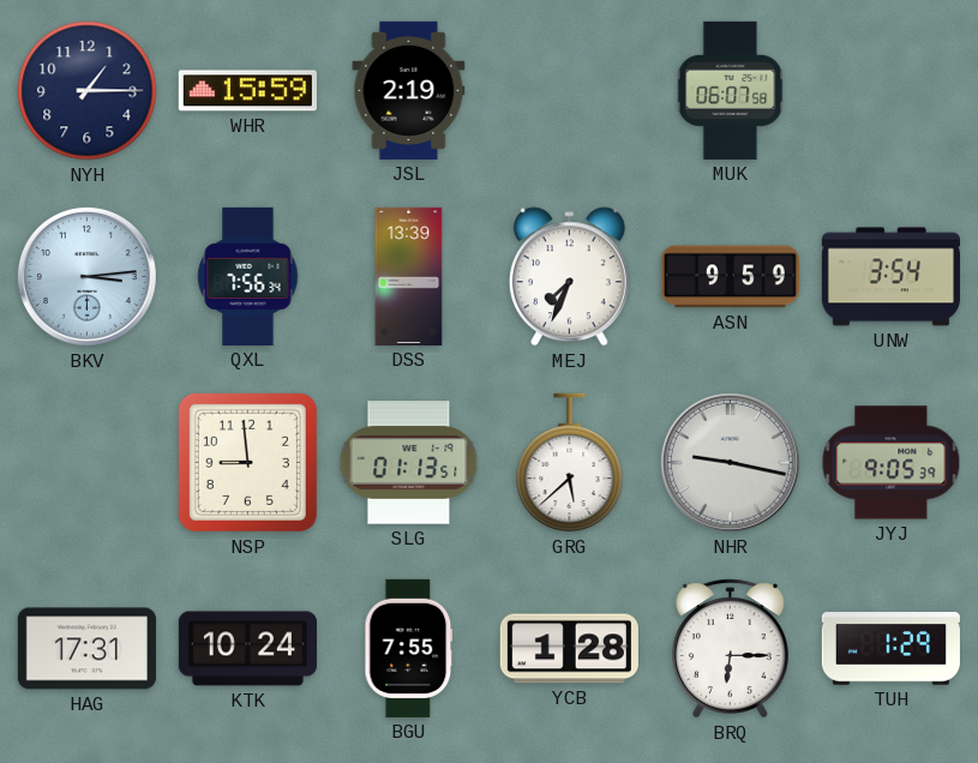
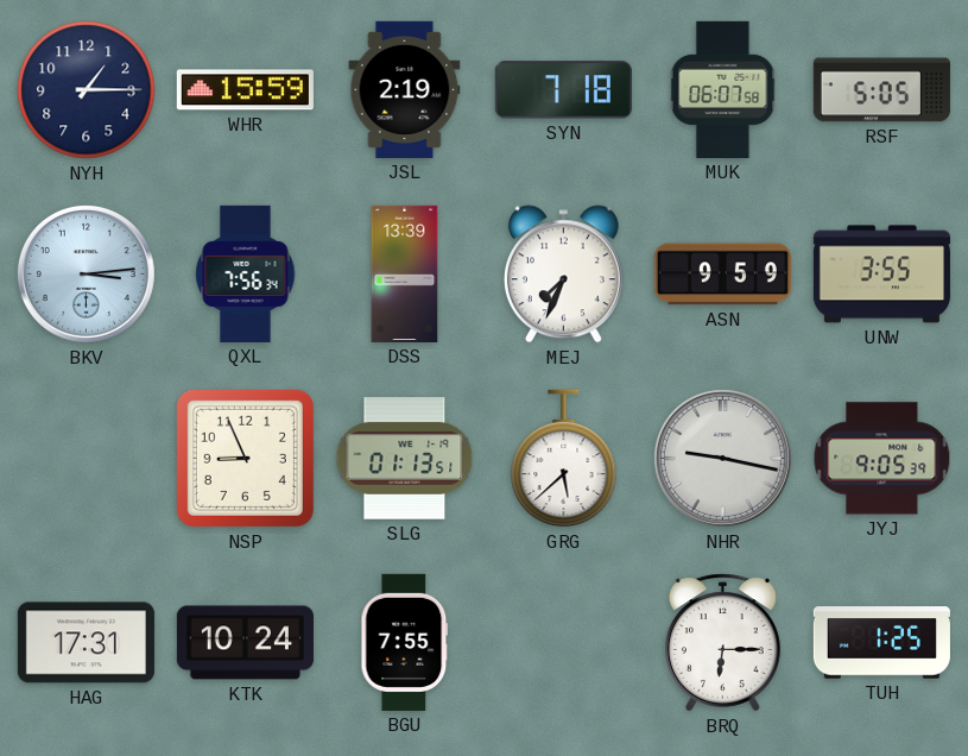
SYN: none -> 7:18
RSF: none -> 5:05
UNW: 3:54 -> 3:55
NSP: 8:59 -> 8:56
YCB: 1:28 -> none
TUH: 1:29 -> 1:25
